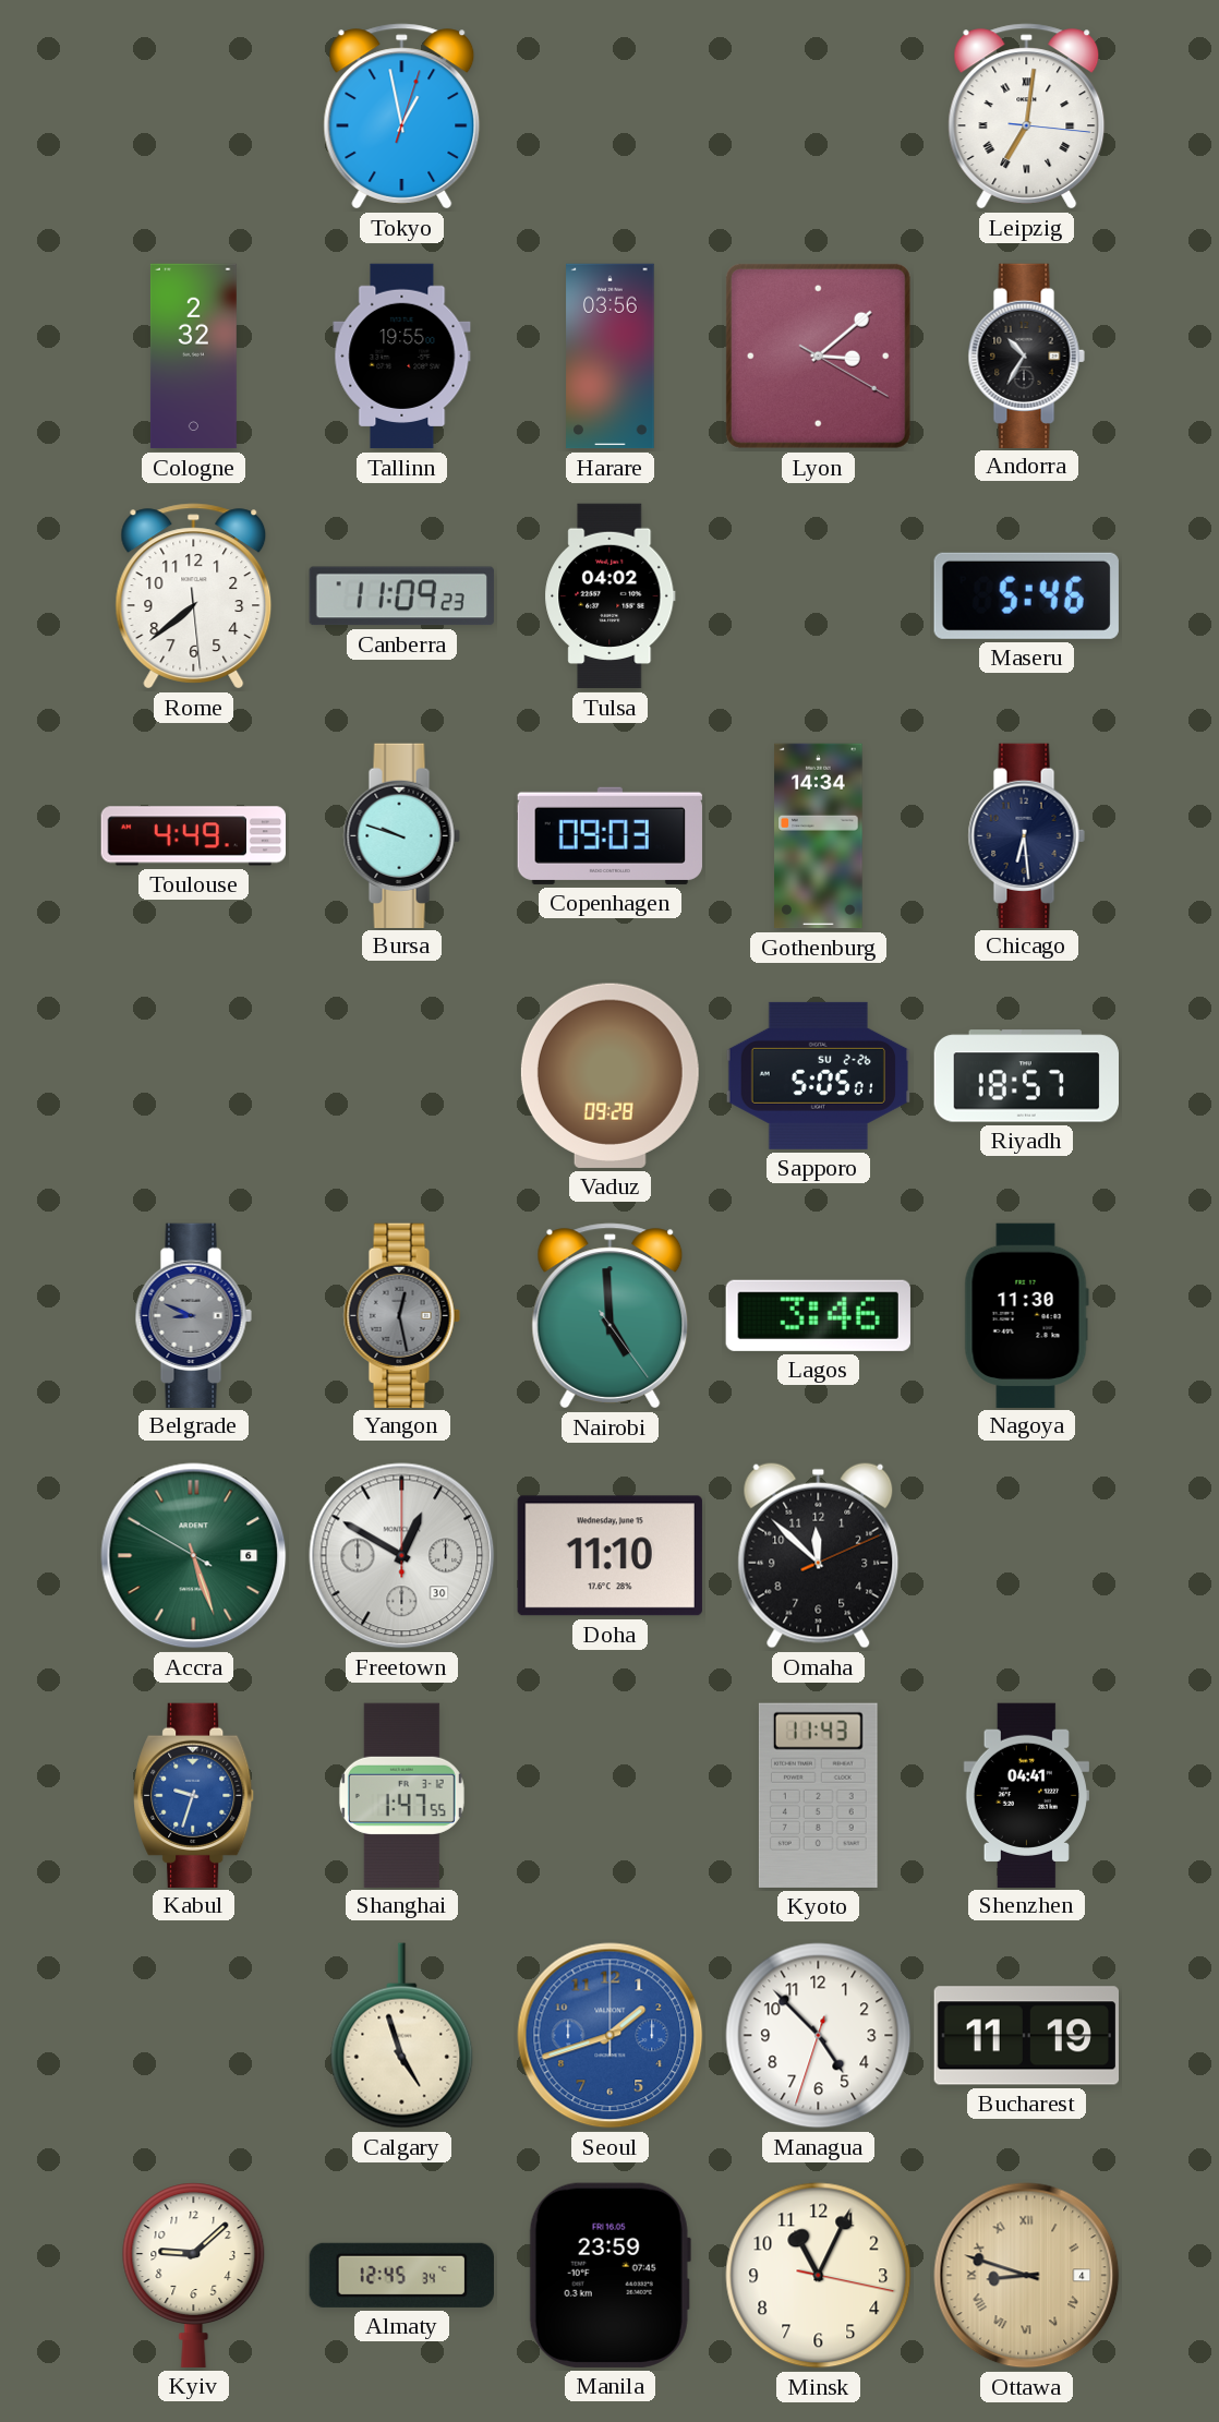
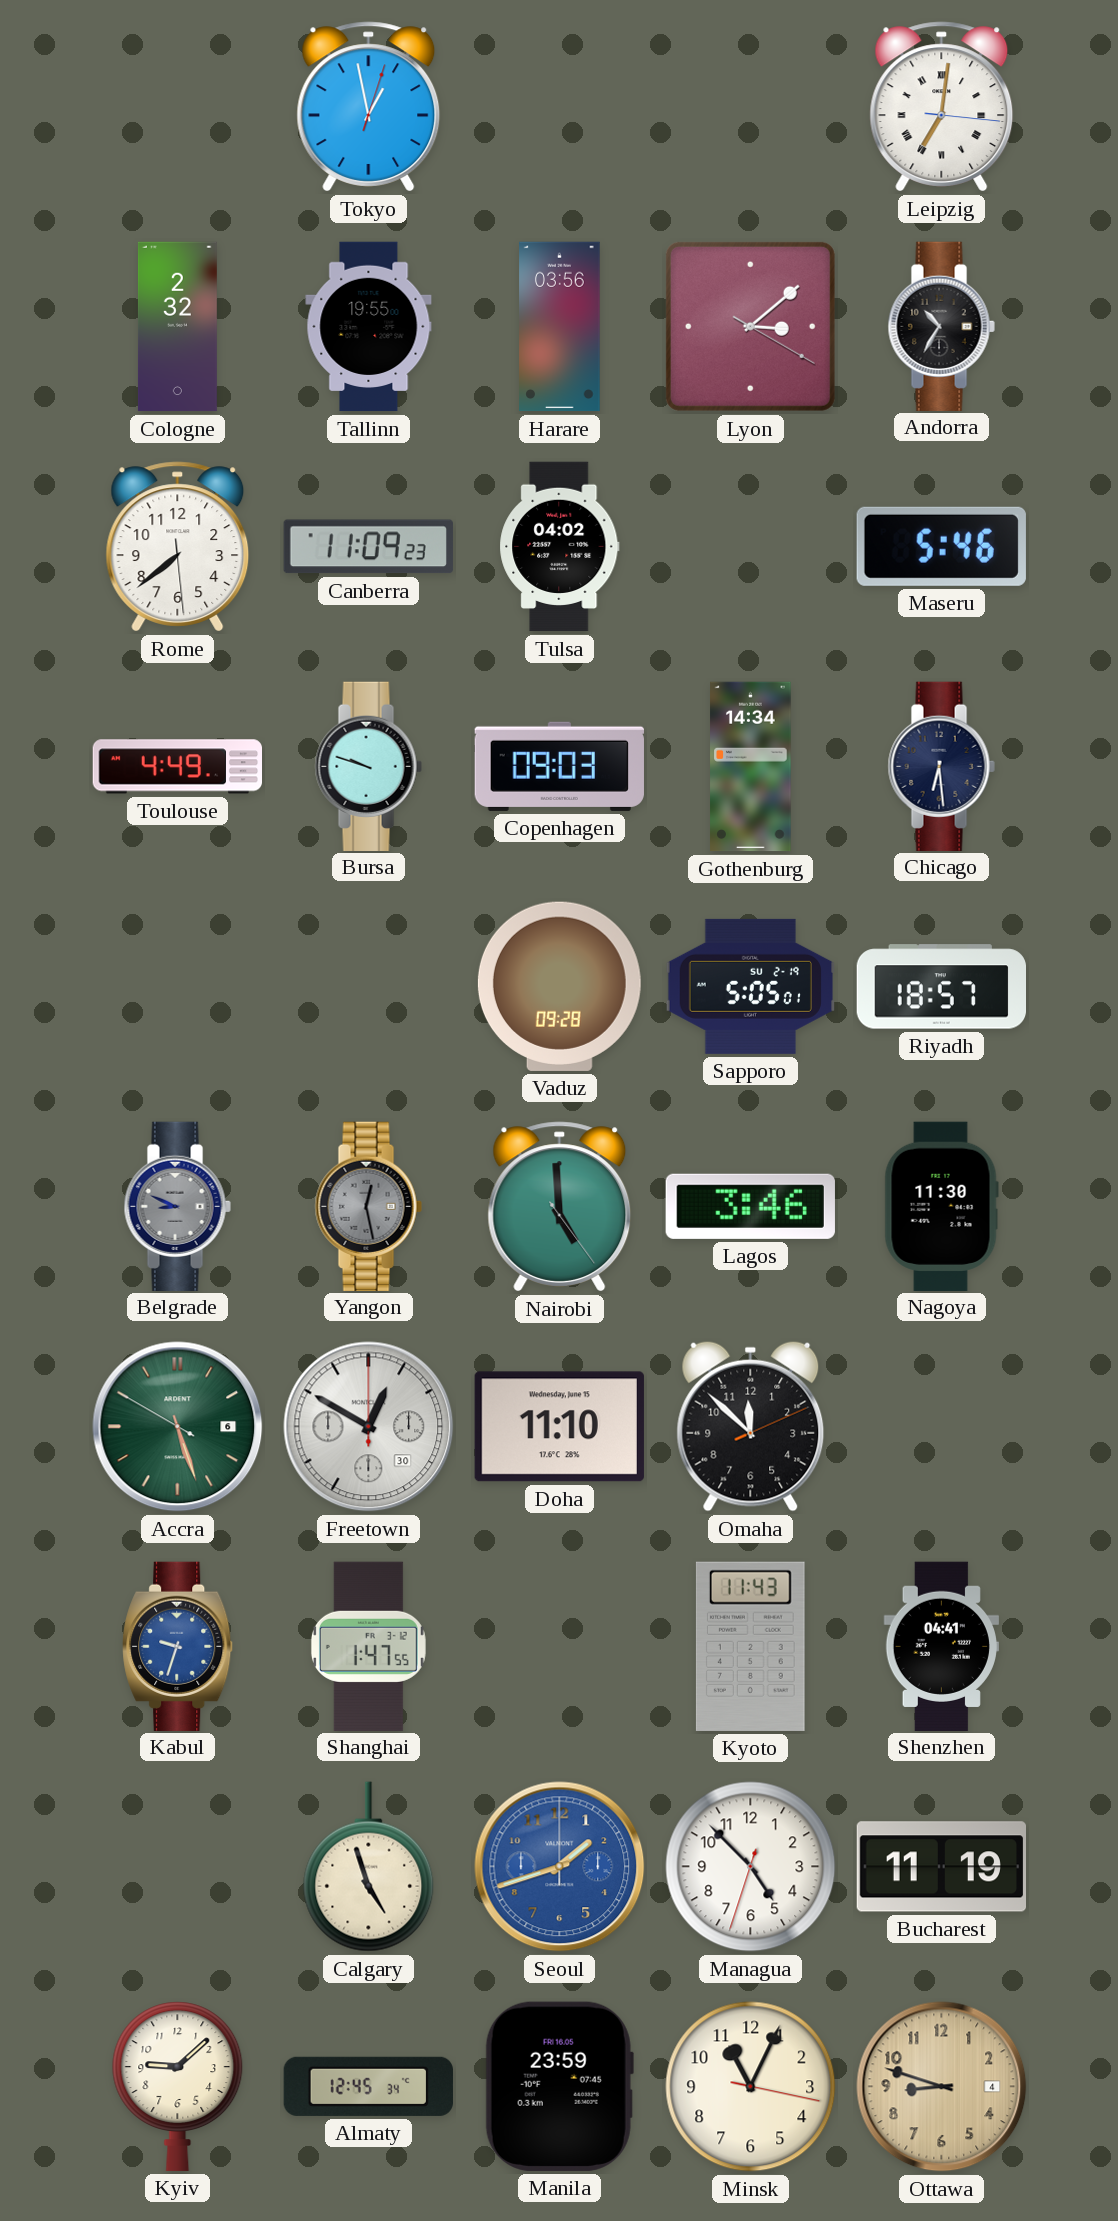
Sapporo date: SU 2-26 -> SU 2-19
Ottawa numerals: Roman -> Arabic
